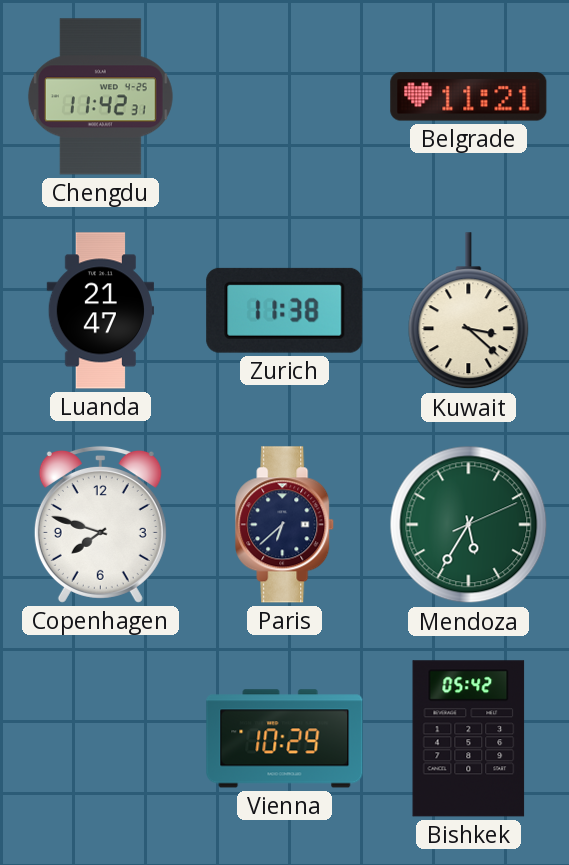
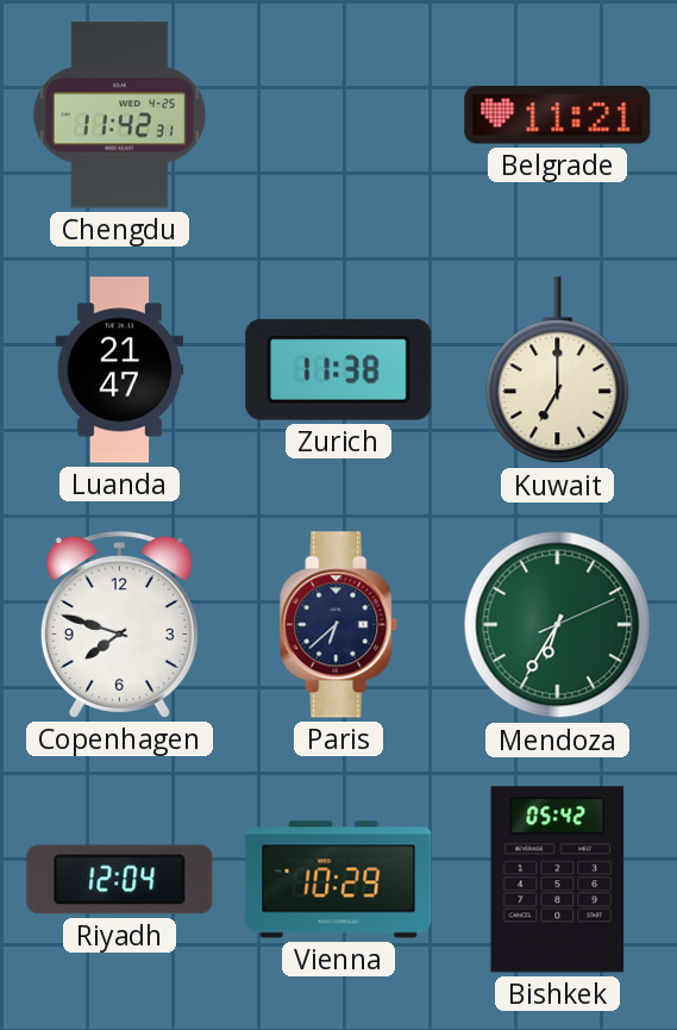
Kuwait: 3:22 -> 7:00
Mendoza: 5:35 -> 6:35
Riyadh: none -> 12:04
